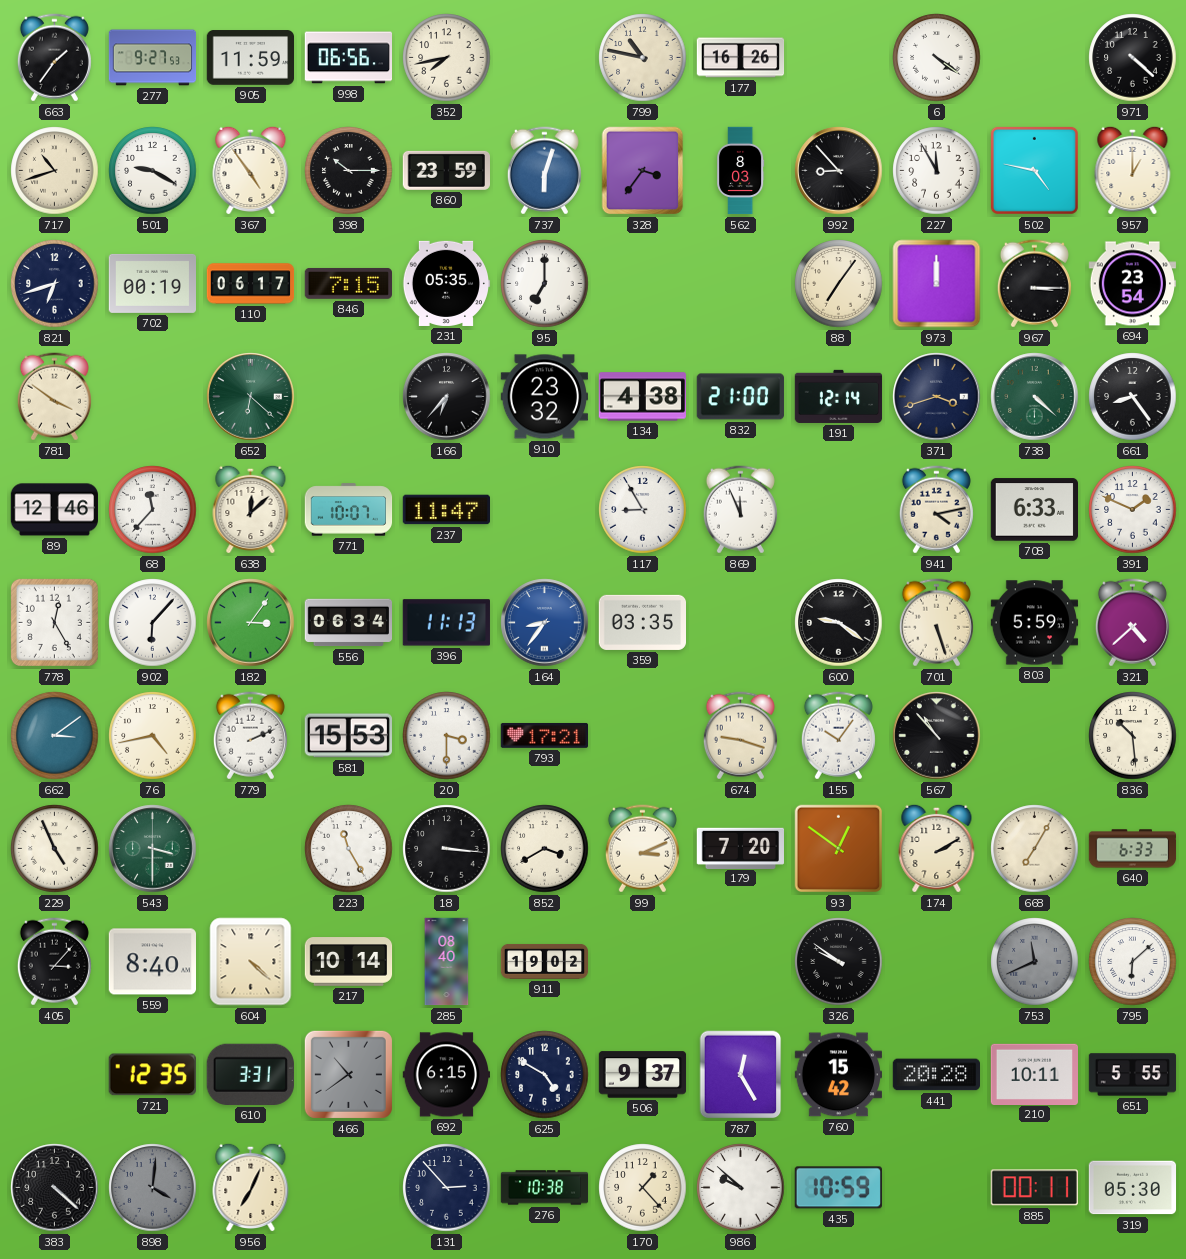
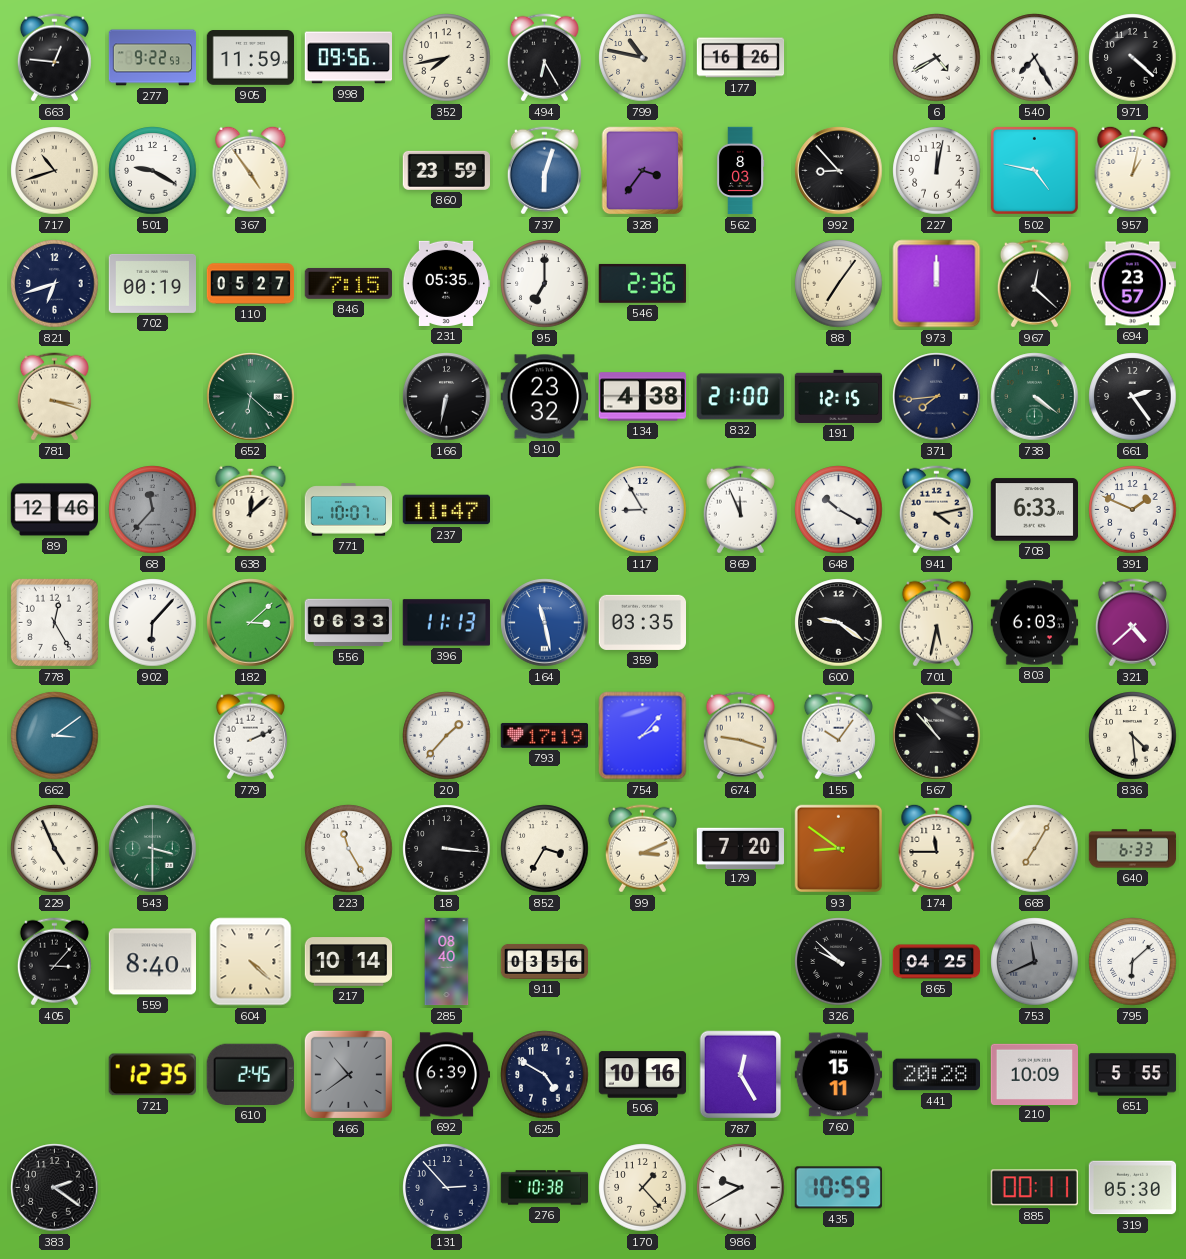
663: 1:36 -> 12:46
277: 9:27 -> 9:22
998: 06:56 -> 09:56
494: none -> 6:25
6: 4:21 -> 4:40
540: none -> 7:25
398: 10:15 -> none
227: 11:55 -> 12:02
957: 1:00 -> 1:02
110: 06:17 -> 05:27
546: none -> 2:36
967: 3:15 -> 12:22
694: 23:54 -> 23:57
781: 3:51 -> 3:18
166: 6:37 -> 6:32
191: 12:14 -> 12:15
371: 3:42 -> 7:44
738: 4:22 -> 4:21
661: 8:24 -> 2:24
68 dial: white -> grey
648: none -> 10:20
182: 3:06 -> 3:08
556: 06:34 -> 06:33
164: 8:36 -> 11:28
701: 5:27 -> 5:32
803: 5:59 -> 6:03
76: 4:43 -> none
581: 15:53 -> none
20: 3:30 -> 1:37
793: 17:21 -> 17:19
754: none -> 2:07
836: 10:29 -> 4:29
852: 3:40 -> 3:35
93: 12:51 -> 8:51
174: 2:10 -> 11:45
911: 19:02 -> 03:56
326: 9:51 -> 9:52
865: none -> 04:25
610: 3:31 -> 2:45
692: 6:15 -> 6:39
506: 9:37 -> 10:16
760: 15:42 -> 15:11
210: 10:11 -> 10:09
383: 4:22 -> 2:21
898: 4:01 -> none
956: 7:04 -> none
986: 9:52 -> 9:40
